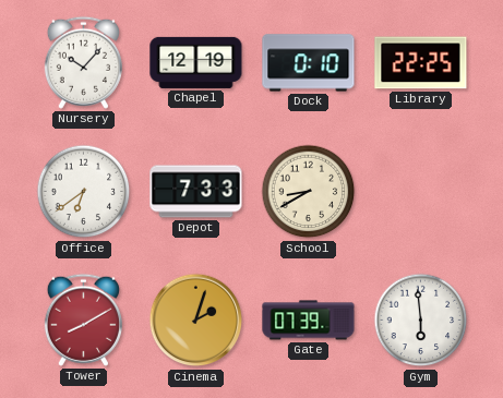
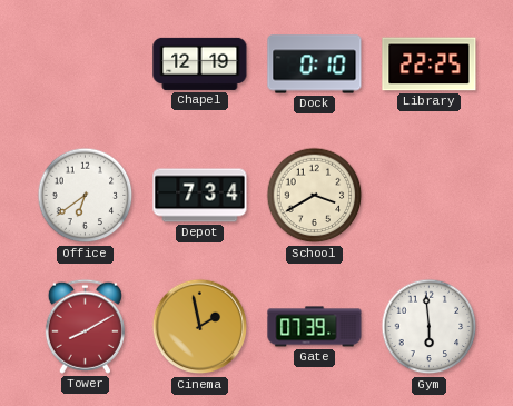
Nursery: 10:07 -> none
Depot: 7:33 -> 7:34
School: 8:40 -> 3:40
Cinema: 2:03 -> 1:58
